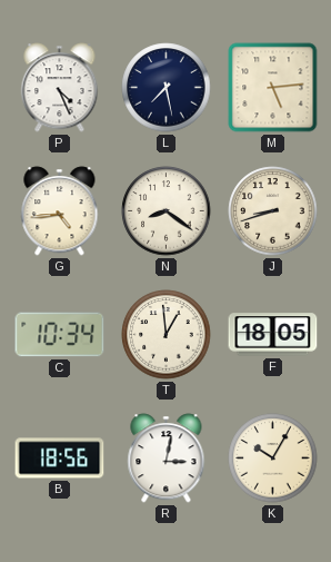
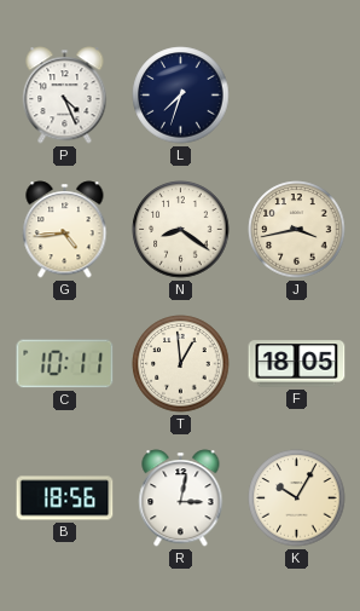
L: 7:28 -> 7:33
M: 5:14 -> none
J: 8:42 -> 3:43
C: 10:34 -> 10:11
